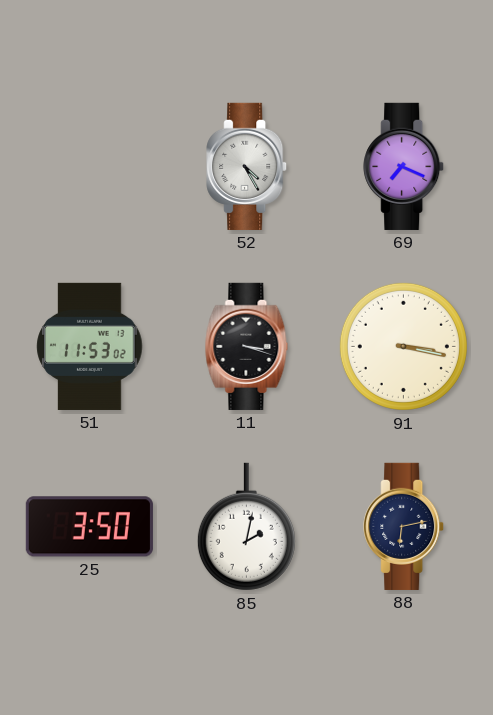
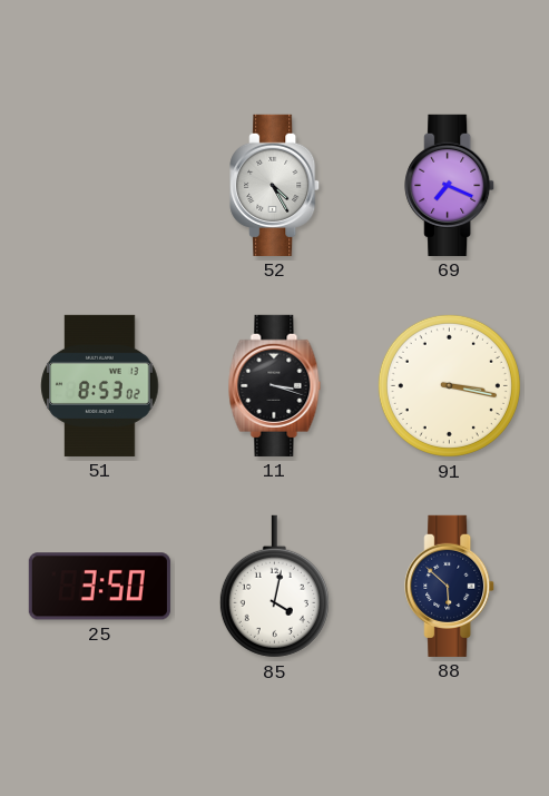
51: 11:53 -> 8:53
85: 2:02 -> 4:02
88: 6:13 -> 5:52
